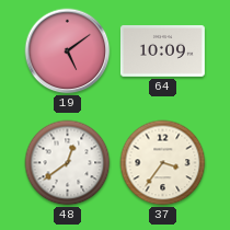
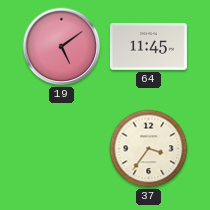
64: 10:09 -> 11:45
48: 12:39 -> none
